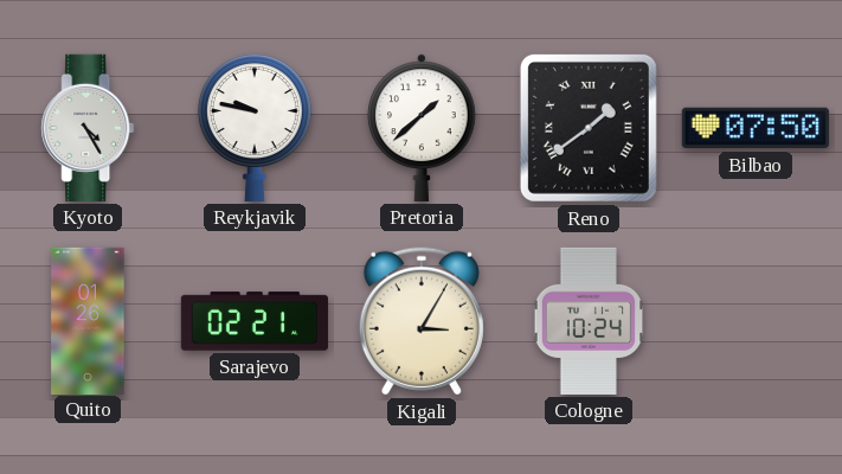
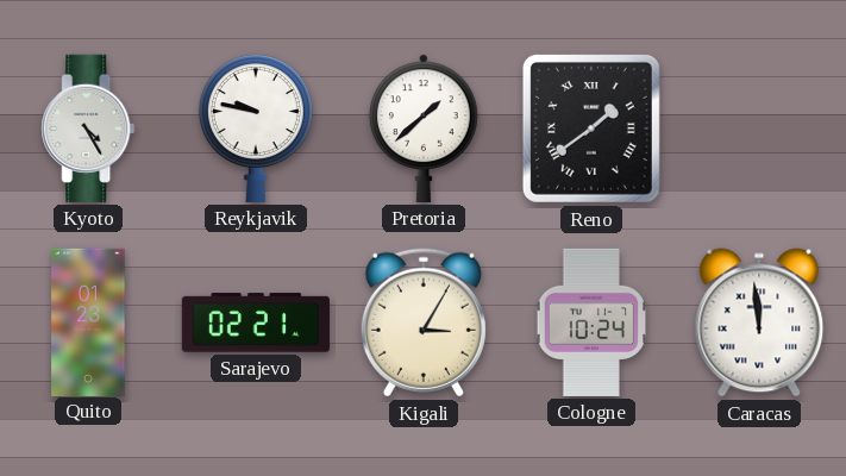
Bilbao: 07:50 -> none
Quito: 01:26 -> 01:23
Caracas: none -> 11:59
